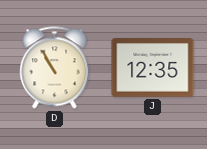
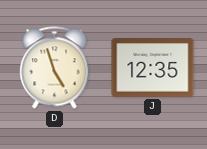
D: 10:55 -> 4:57
